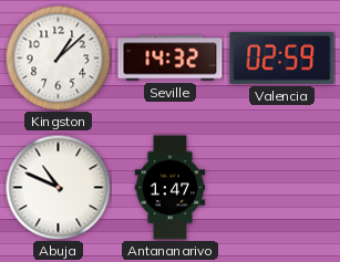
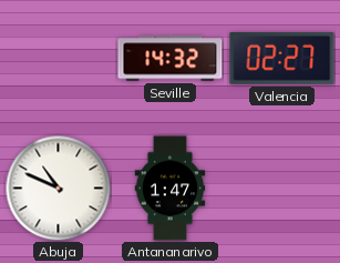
Kingston: 1:08 -> none
Valencia: 02:59 -> 02:27
